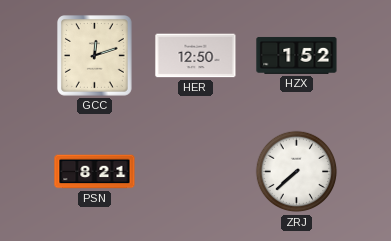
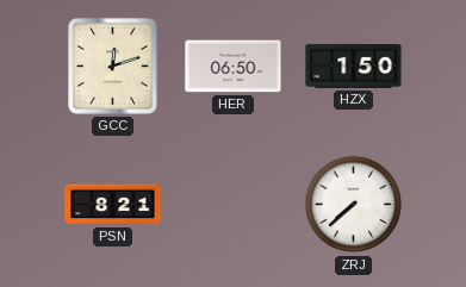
HER: 12:50 -> 06:50
HZX: 1:52 -> 1:50
